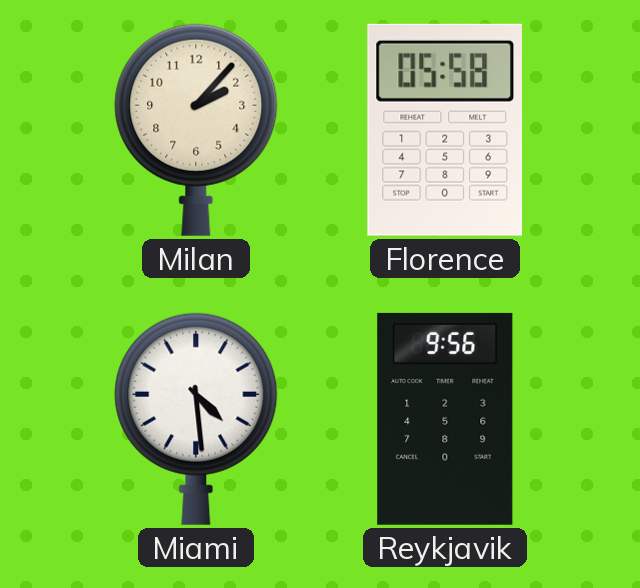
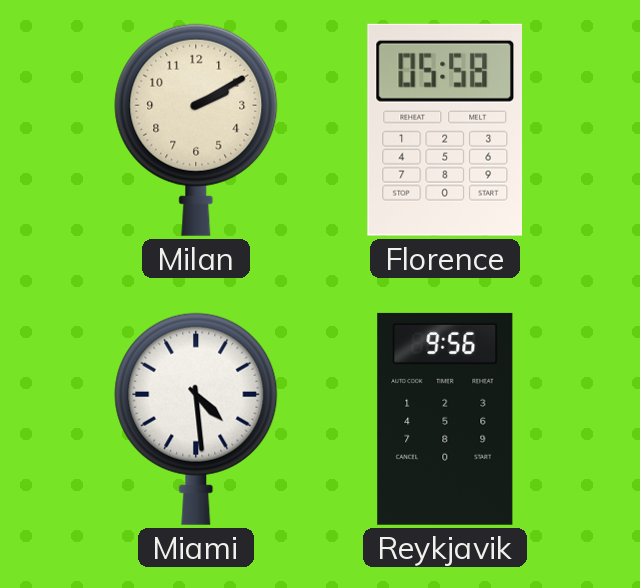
Milan: 2:07 -> 2:10
